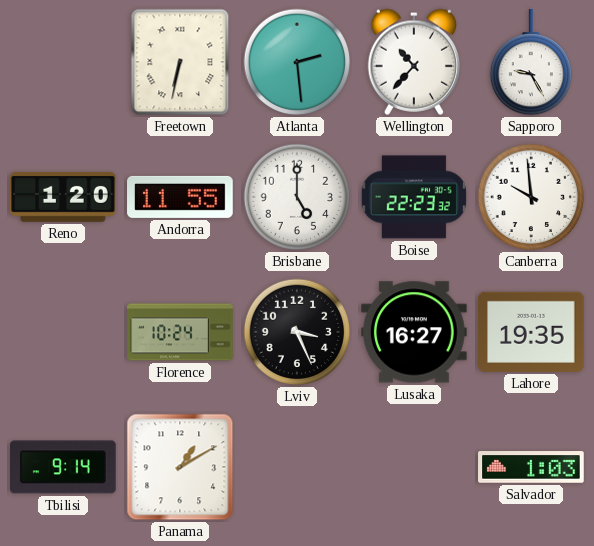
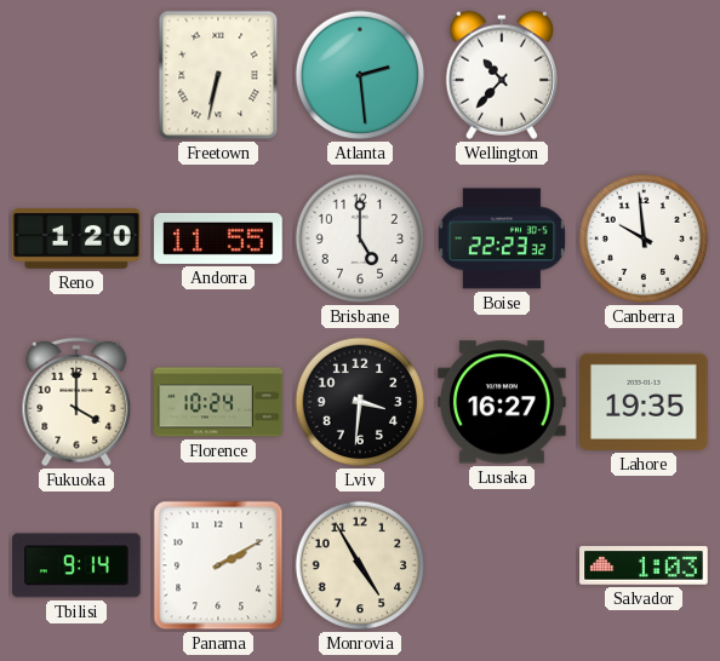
Sapporo: 9:25 -> none
Fukuoka: none -> 4:00
Lviv: 3:26 -> 3:31
Panama: 1:10 -> 2:10
Monrovia: none -> 4:55
